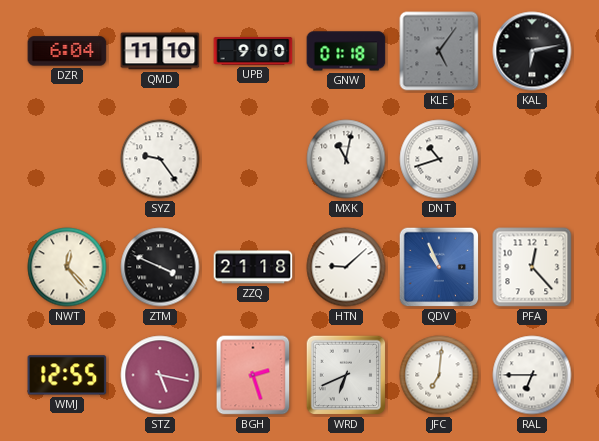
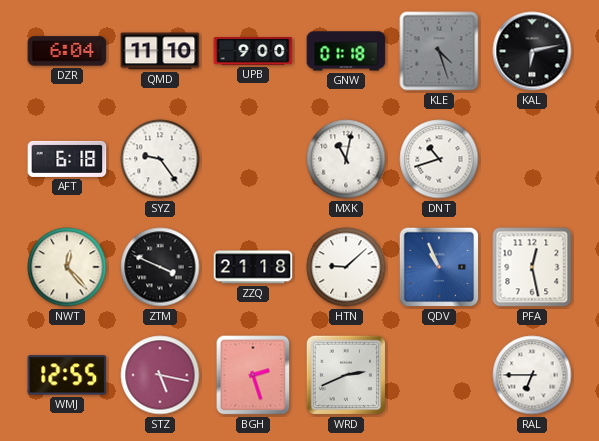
KLE: 5:06 -> 4:27
AFT: none -> 6:18
PFA: 12:23 -> 12:28
WRD: 6:41 -> 2:41
JFC: 7:01 -> none
